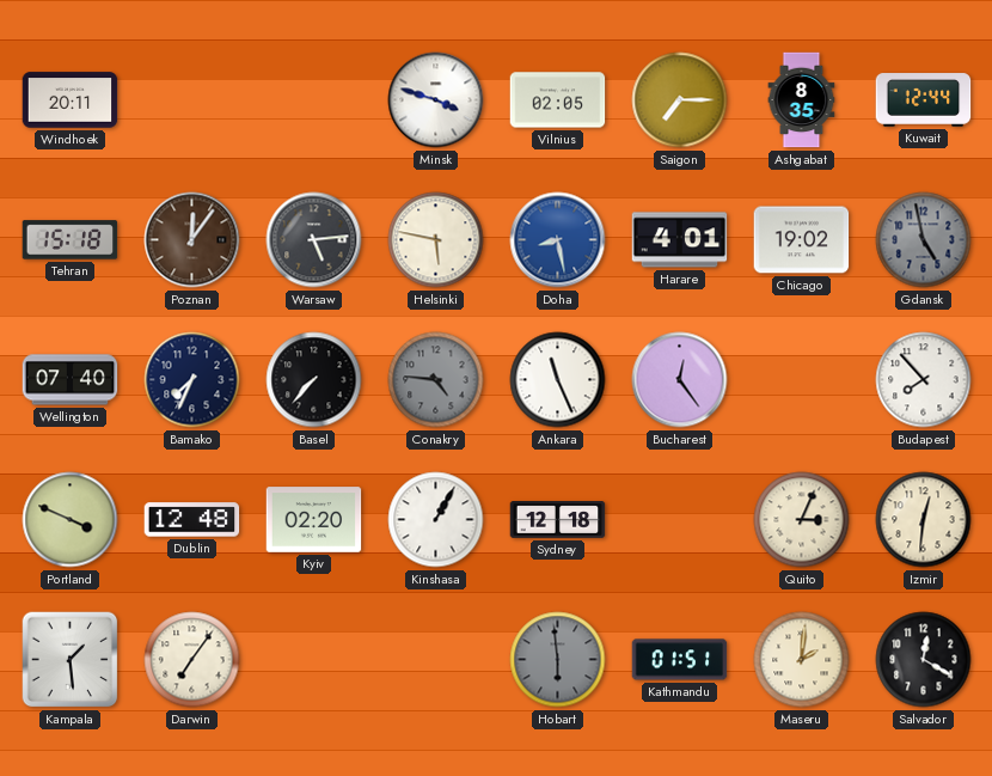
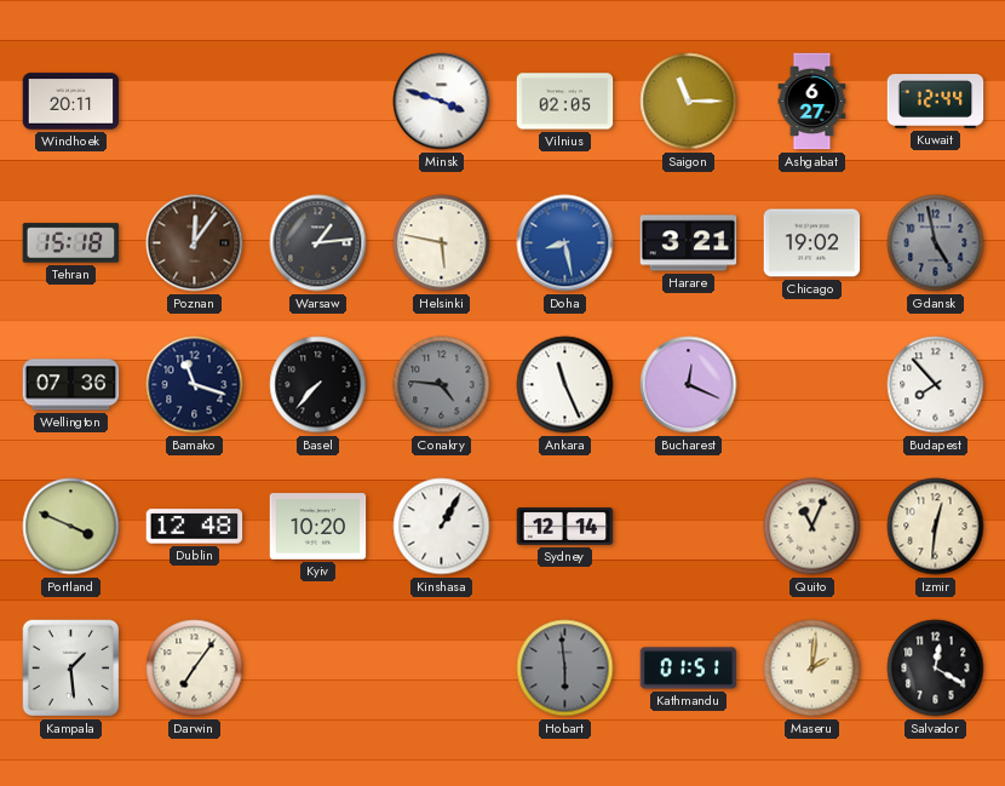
Saigon: 7:15 -> 11:15
Ashgabat: 8:35 -> 6:27
Warsaw: 5:14 -> 1:14
Harare: 4:01 -> 3:21
Wellington: 07:40 -> 07:36
Bamako: 7:34 -> 11:18
Bucharest: 12:24 -> 12:19
Kyiv: 02:20 -> 10:20
Sydney: 12:18 -> 12:14
Quito: 3:04 -> 11:04
